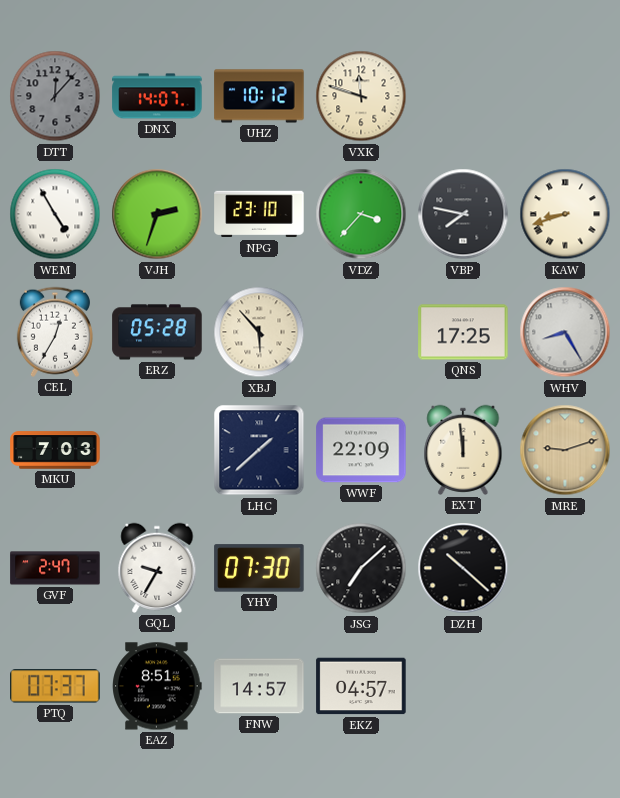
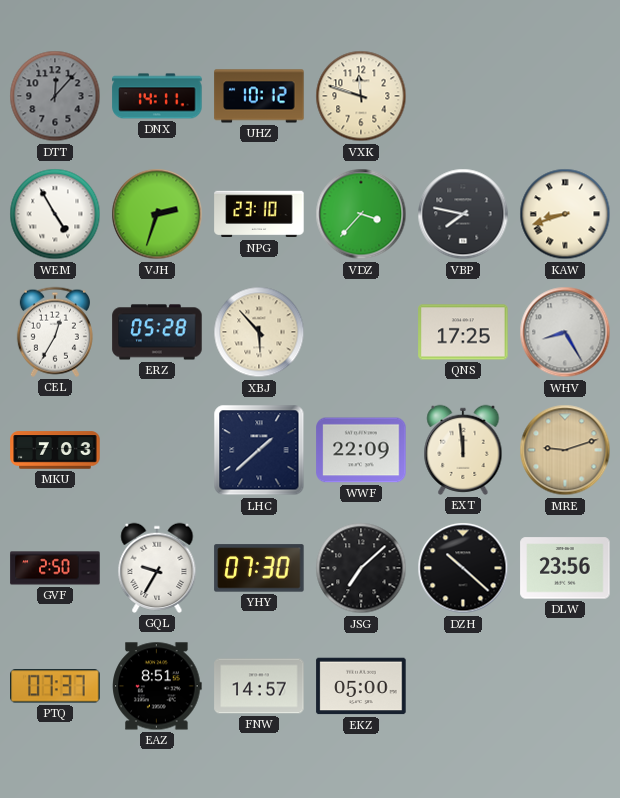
DNX: 14:07 -> 14:11
GVF: 2:47 -> 2:50
DLW: none -> 23:56
EKZ: 04:57 -> 05:00
